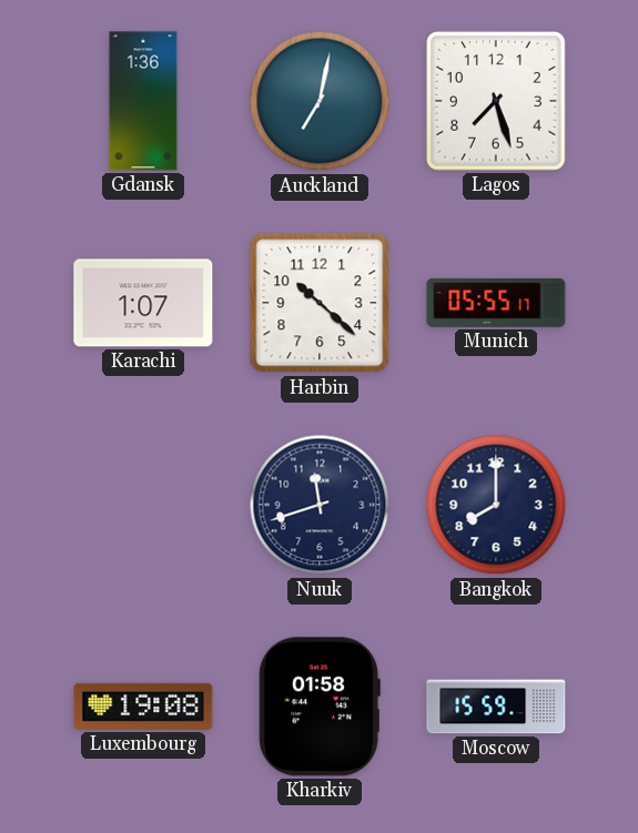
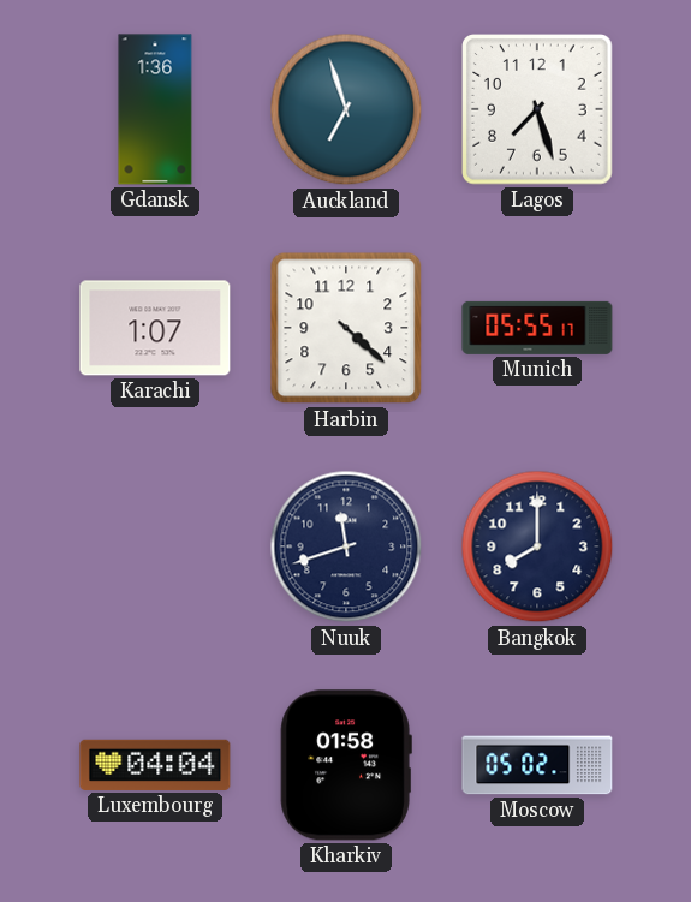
Auckland: 7:02 -> 6:57
Harbin: 10:22 -> 4:22
Luxembourg: 19:08 -> 04:04
Moscow: 15:59 -> 05:02
